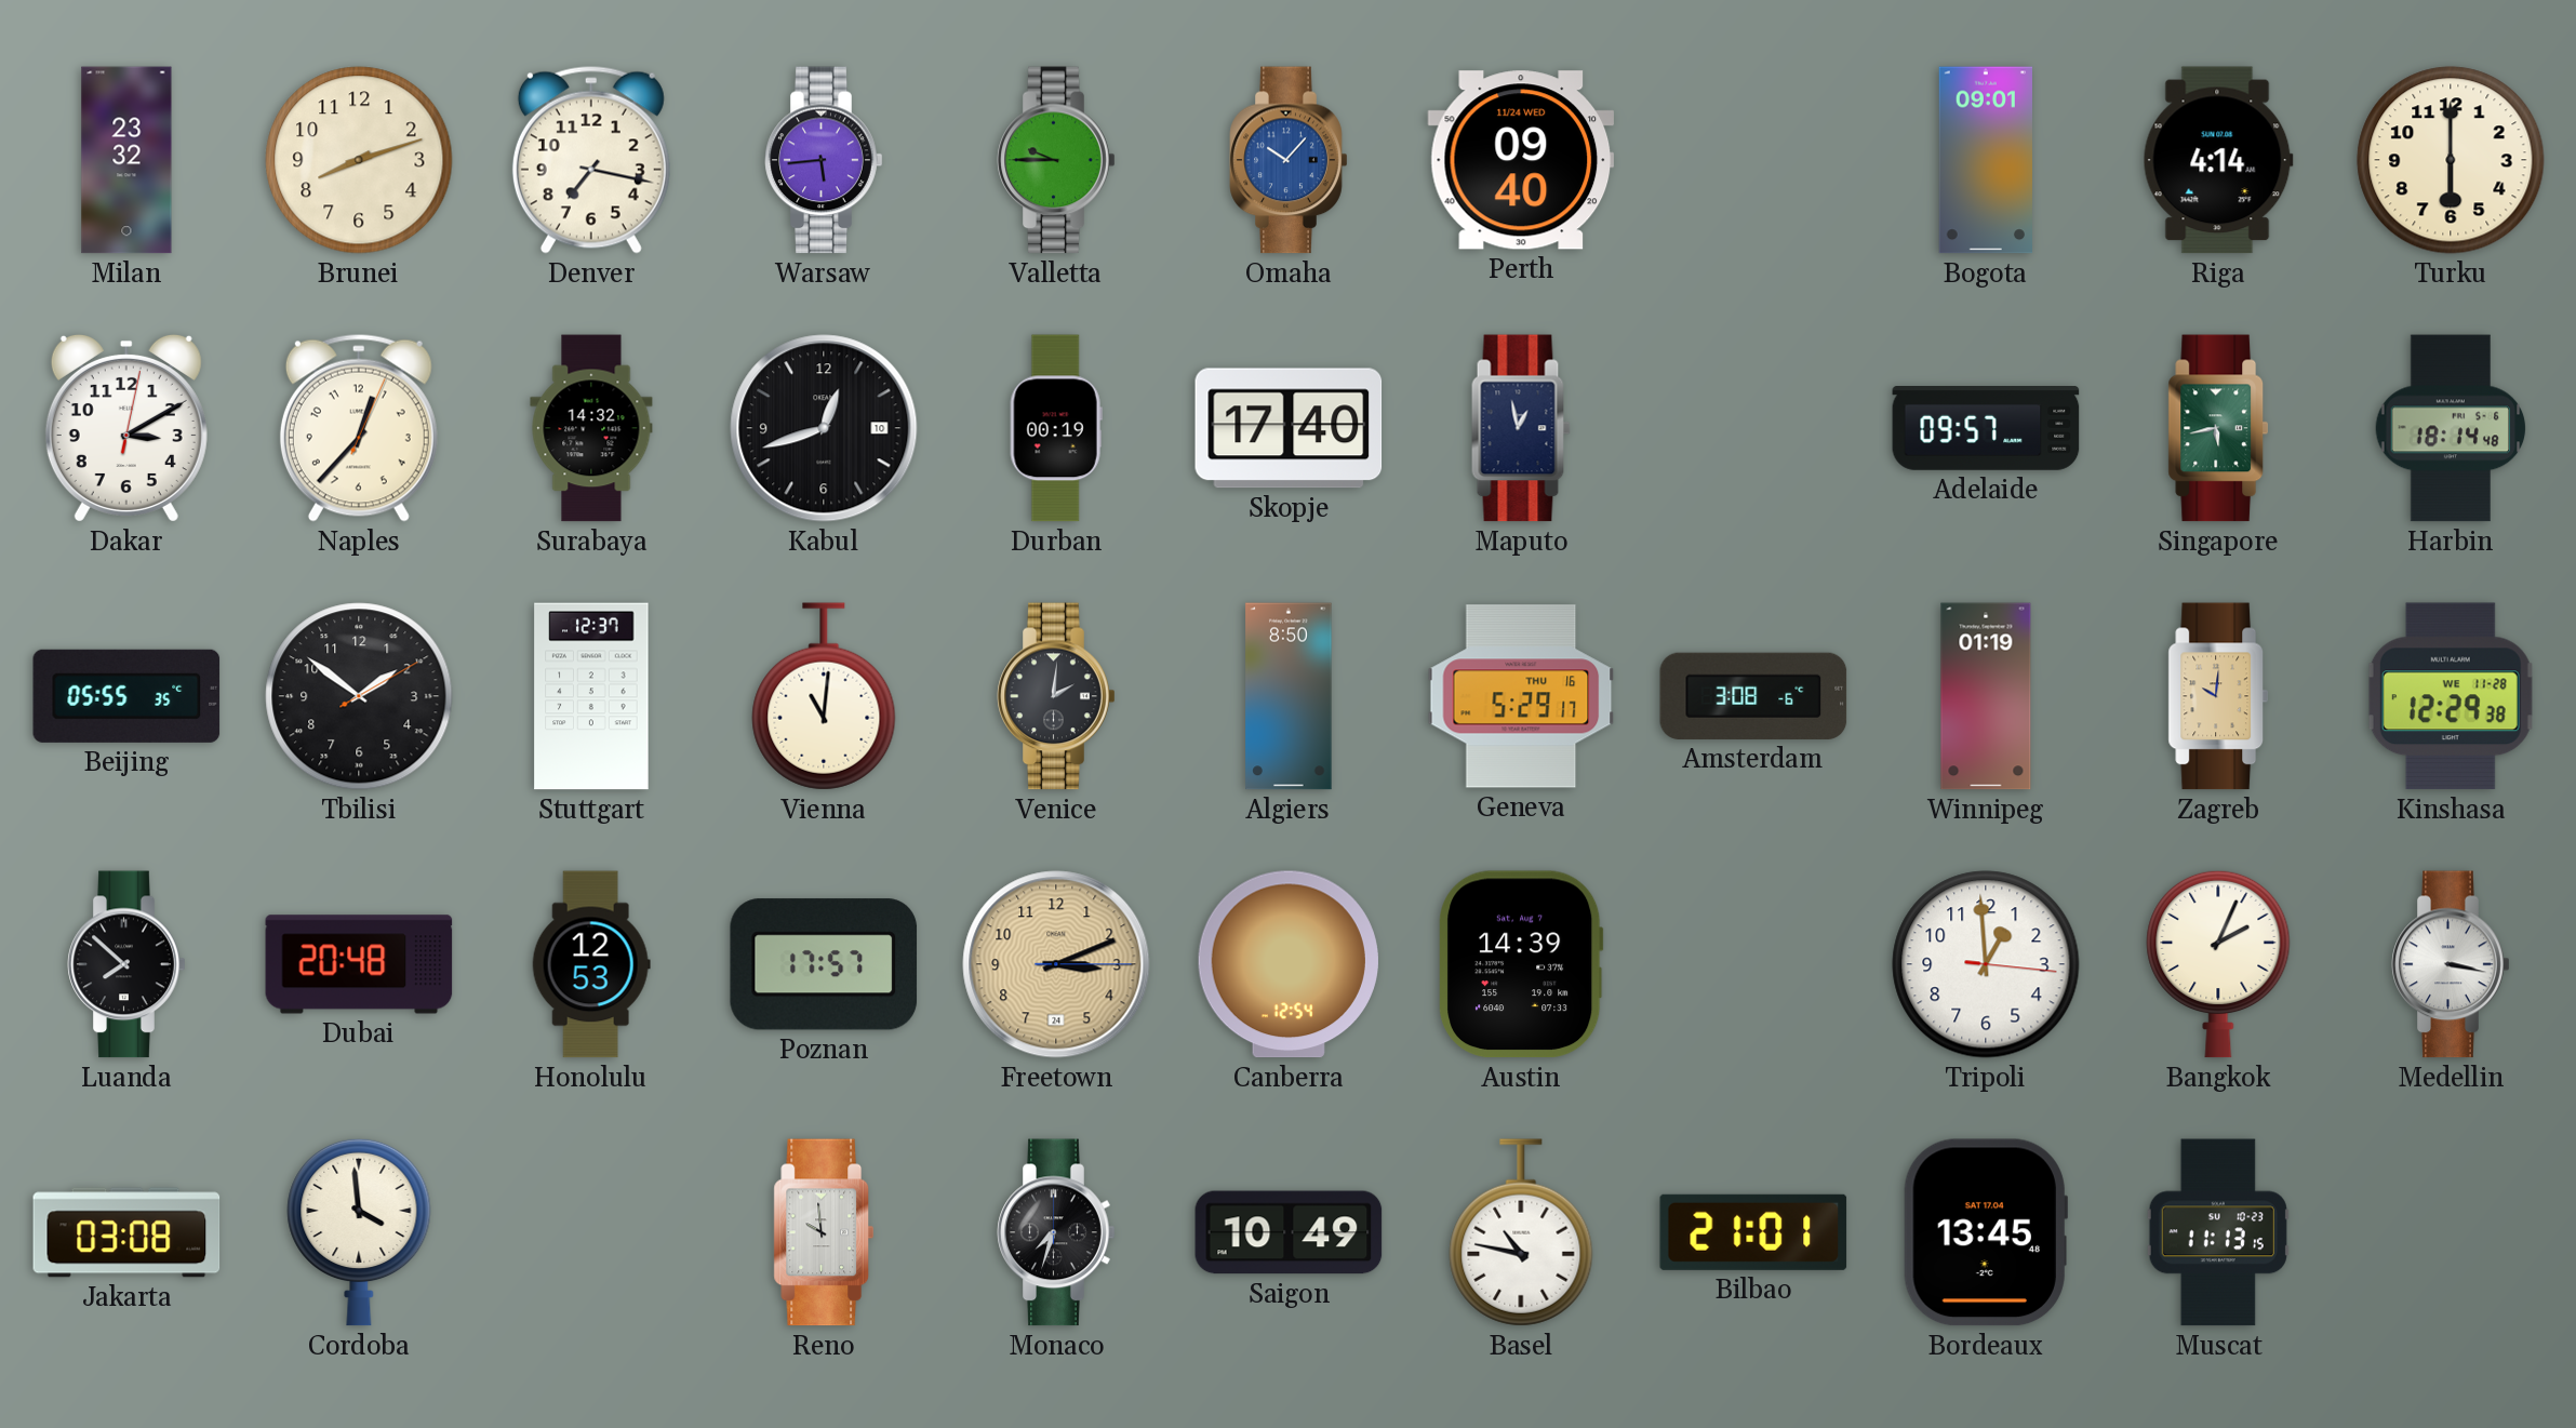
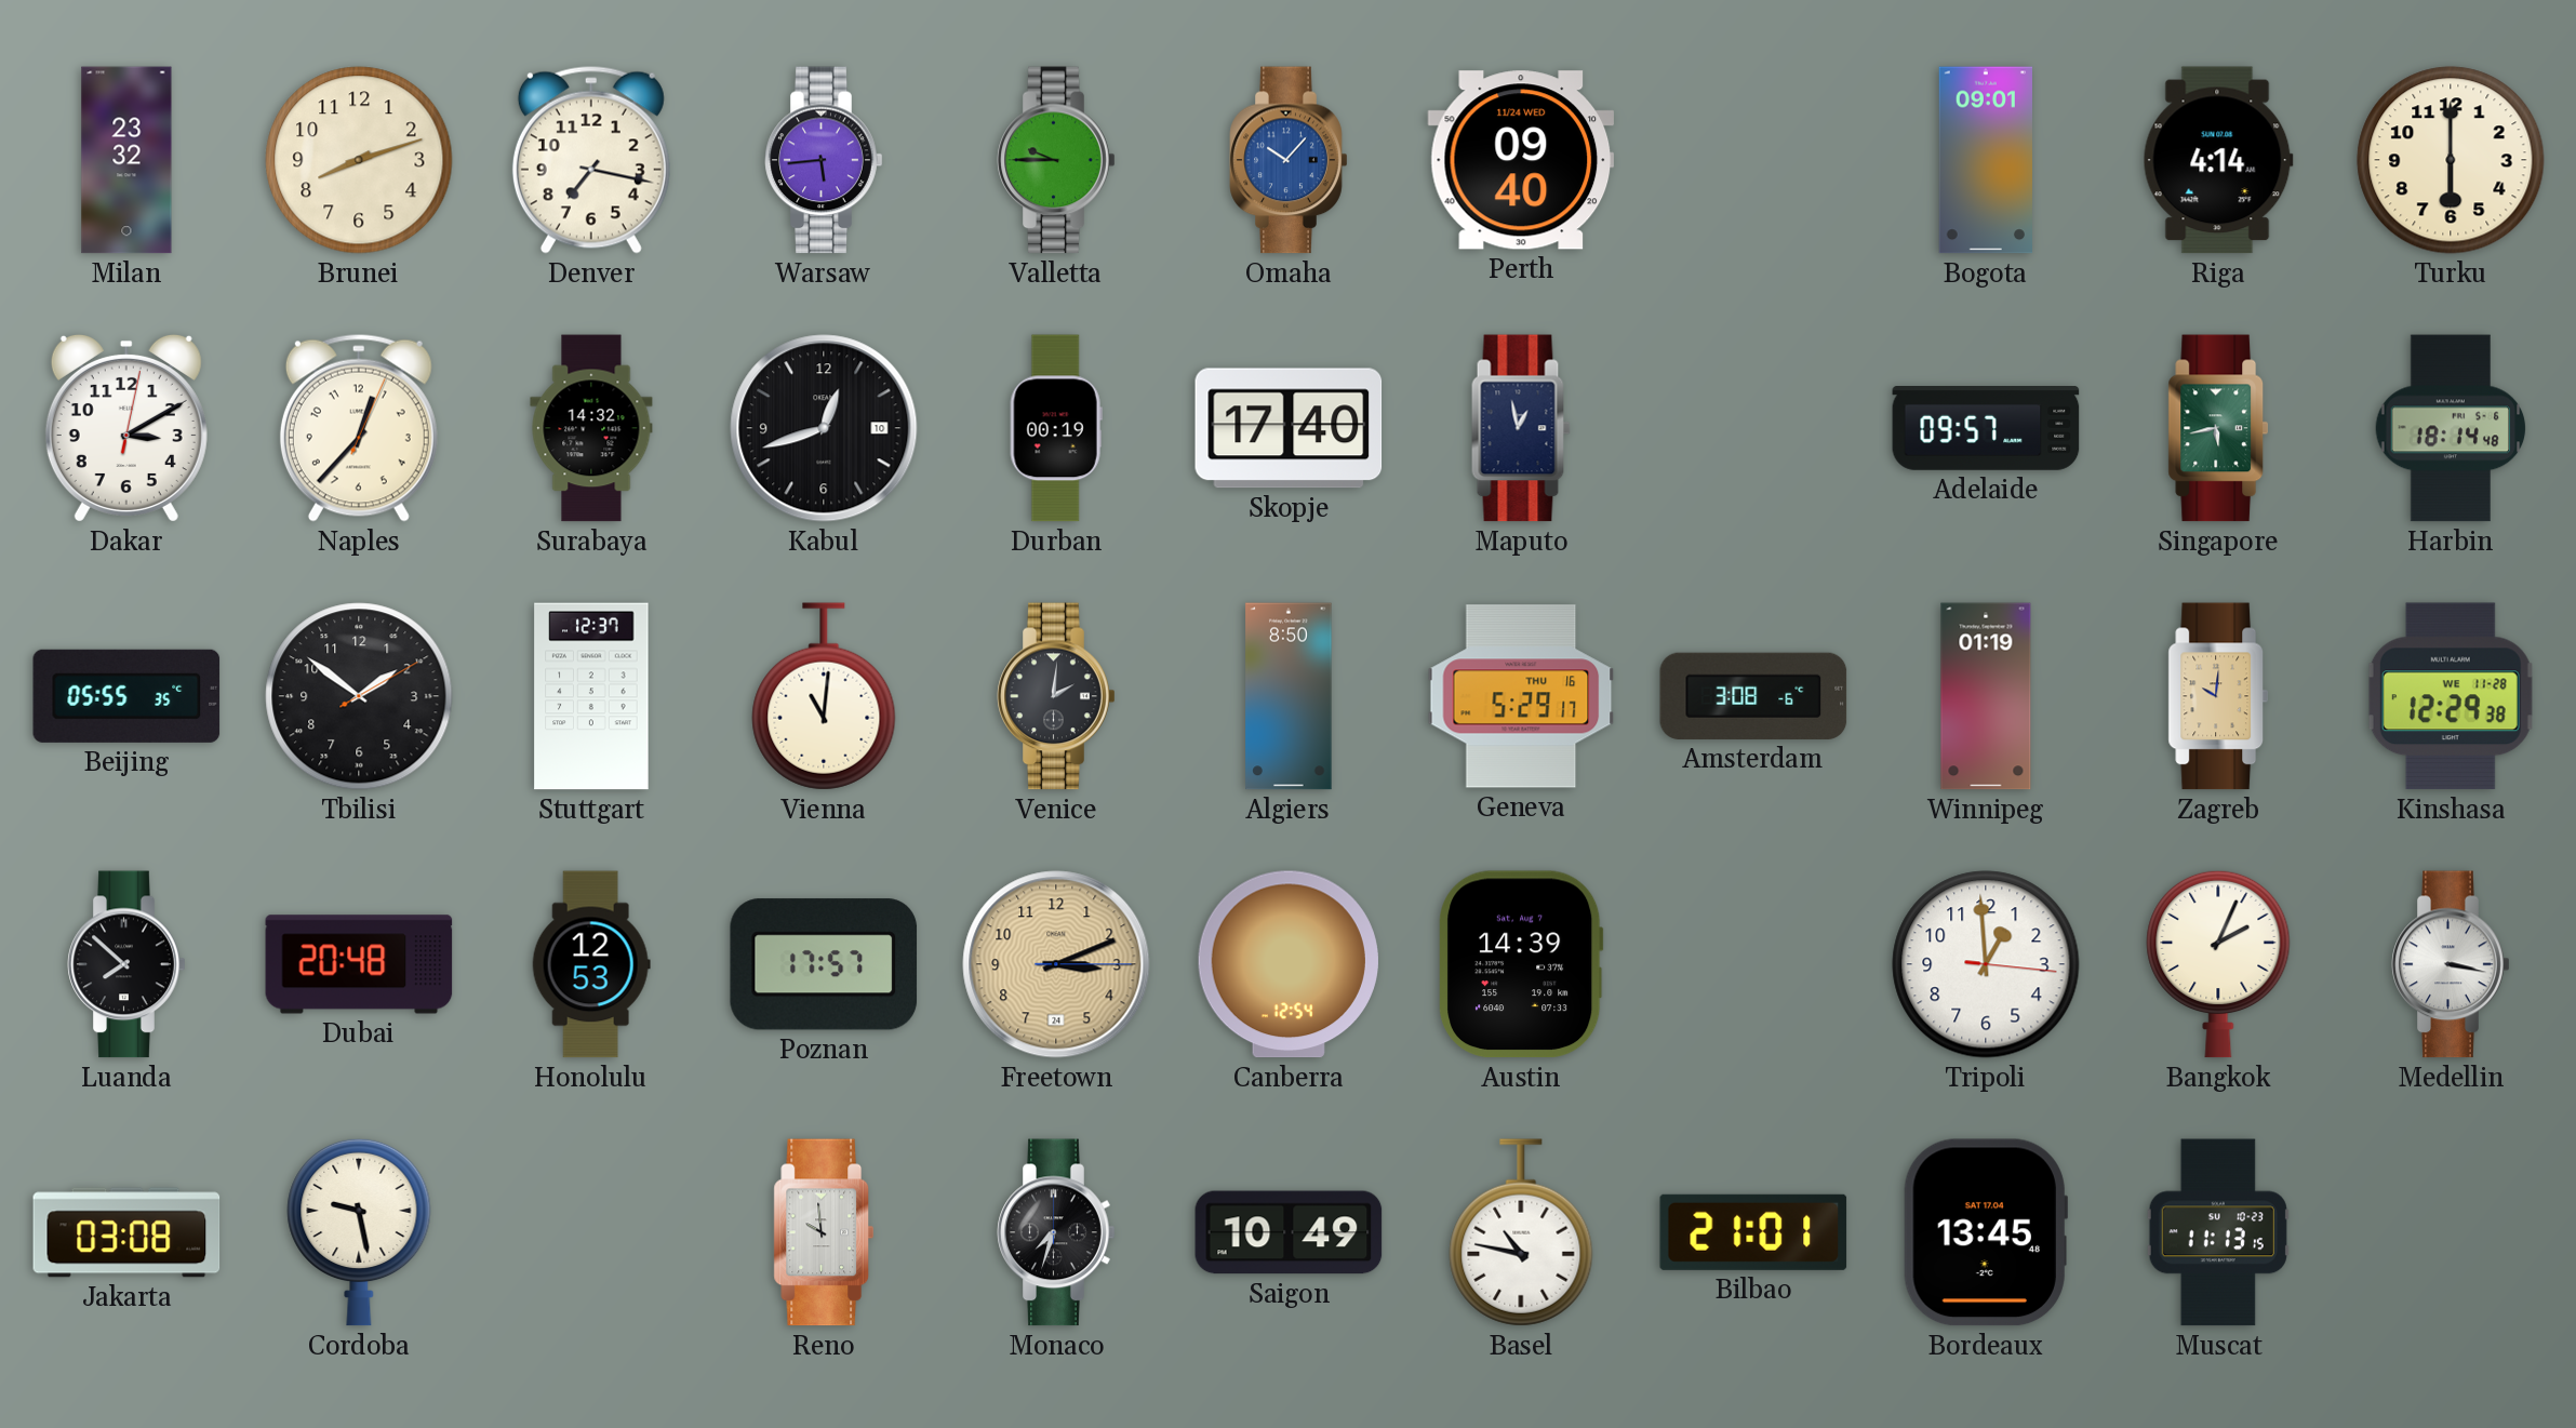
Cordoba: 3:59 -> 9:28
